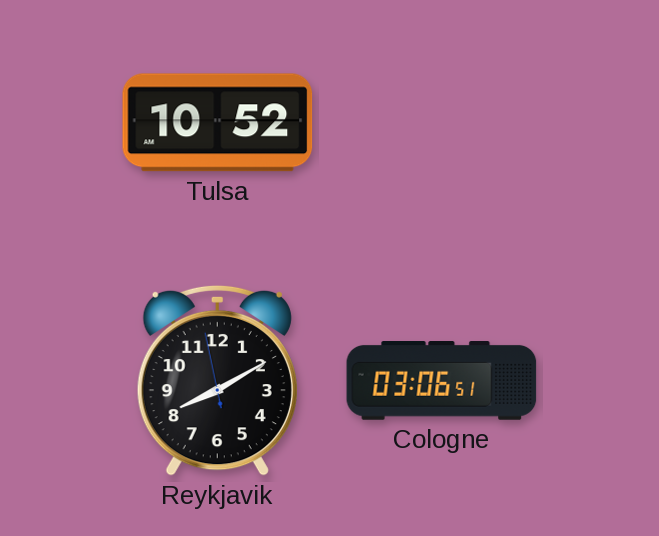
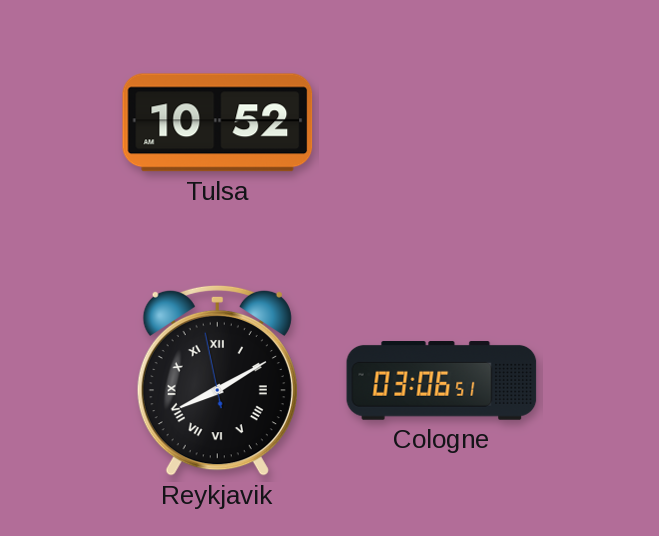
Reykjavik numerals: Arabic -> Roman
